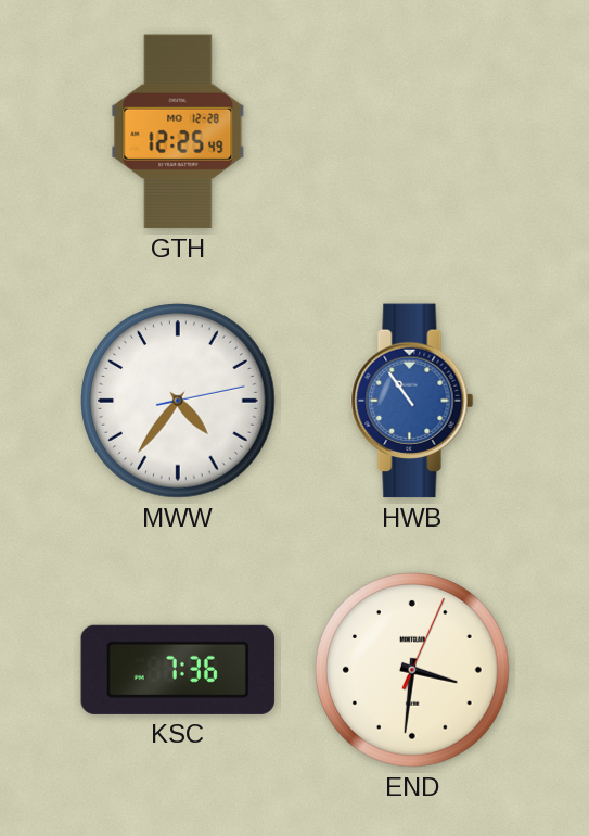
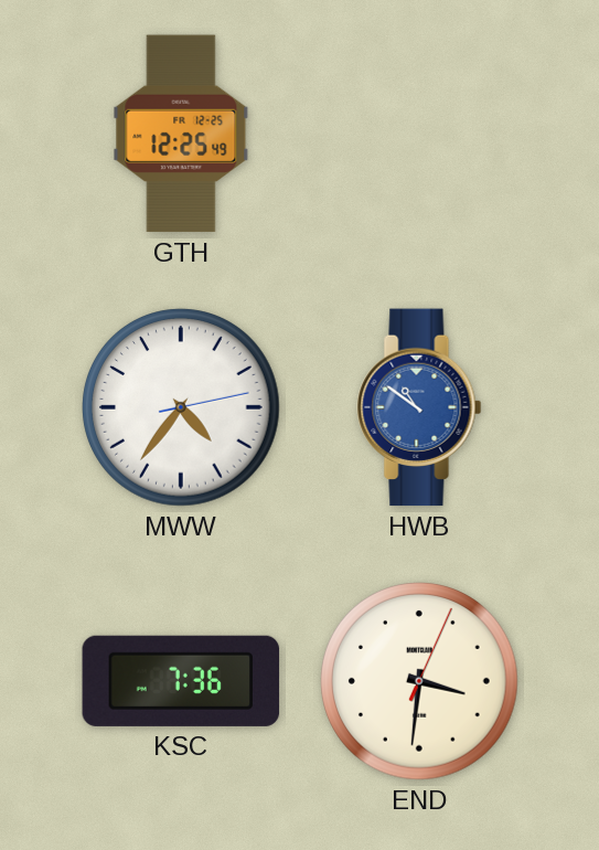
GTH date: MO 12-28 -> FR 12-25
HWB: 10:54 -> 10:51
